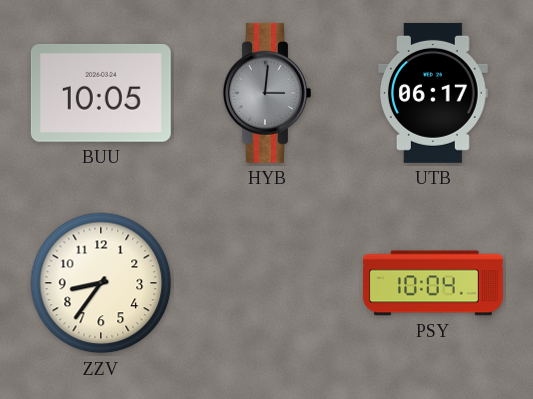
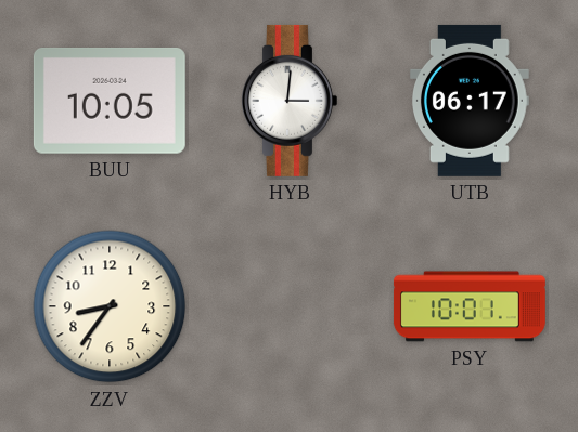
HYB dial: grey -> white
PSY: 10:04 -> 10:01
